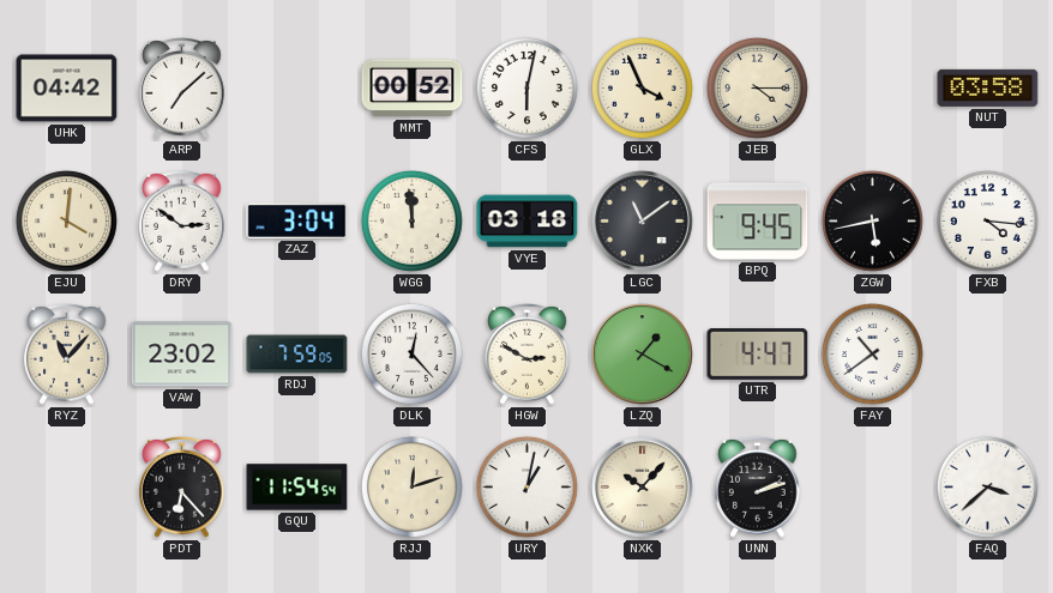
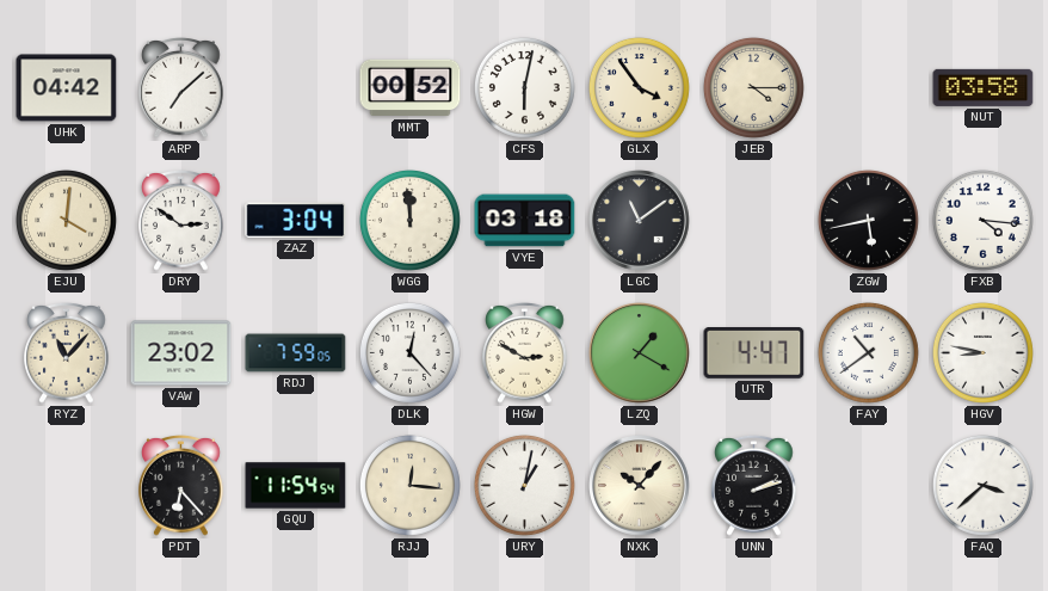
GLX: 3:56 -> 3:54
BPQ: 9:45 -> none
HGV: none -> 8:47
RJJ: 12:12 -> 12:16
